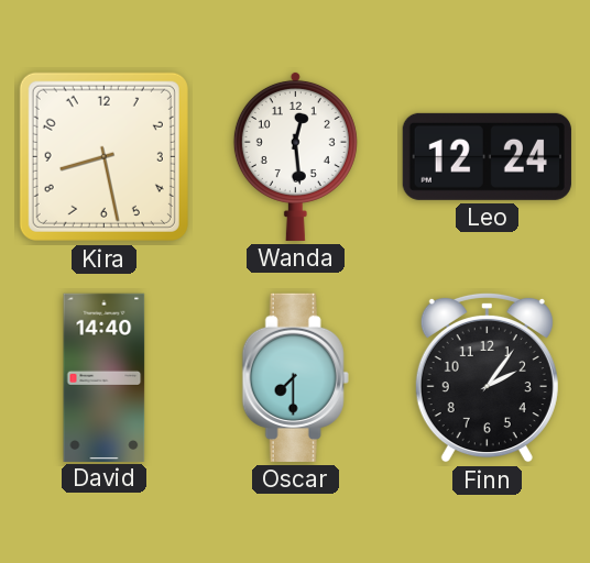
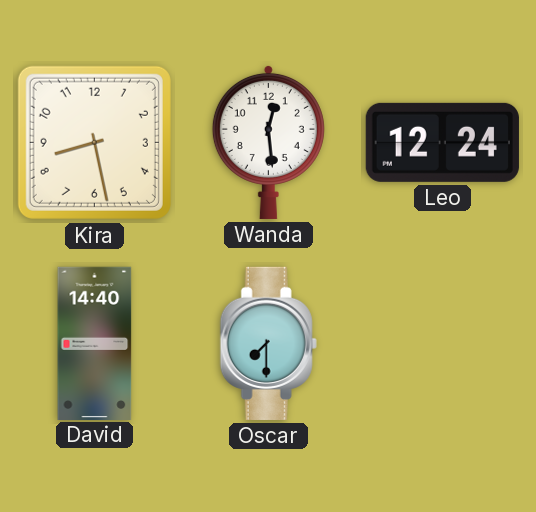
Finn: 2:06 -> none
